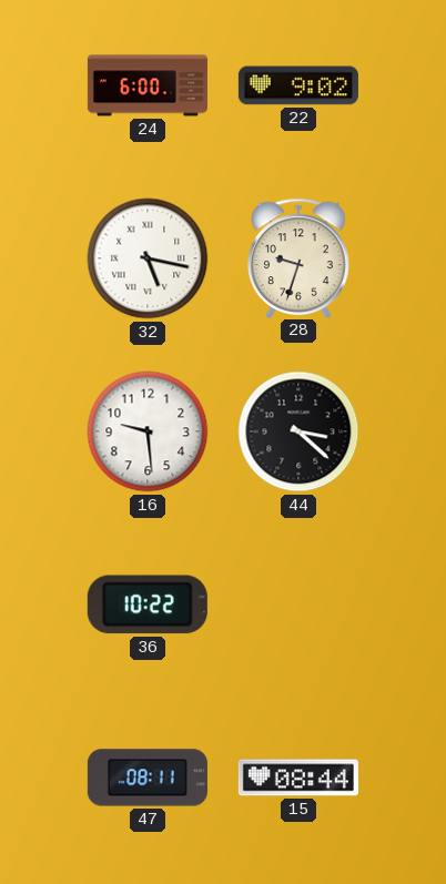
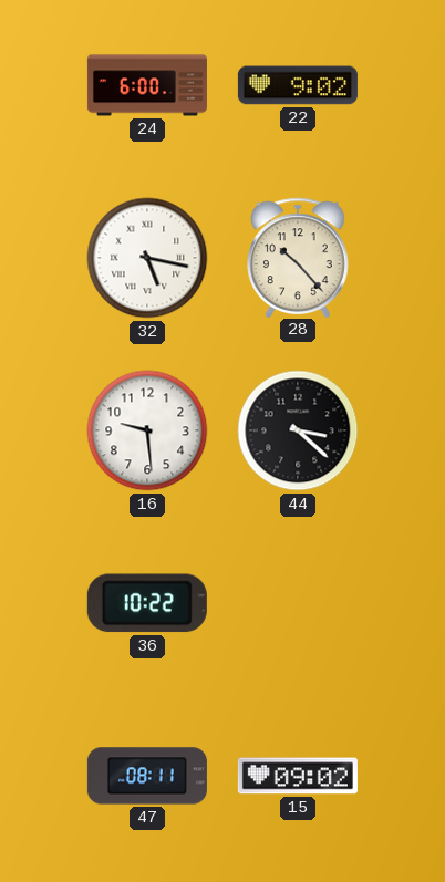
28: 9:33 -> 10:23
15: 08:44 -> 09:02
